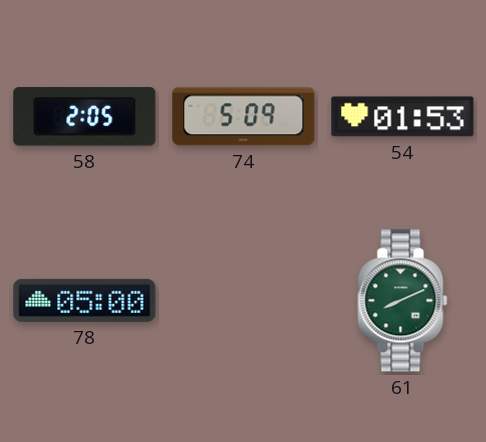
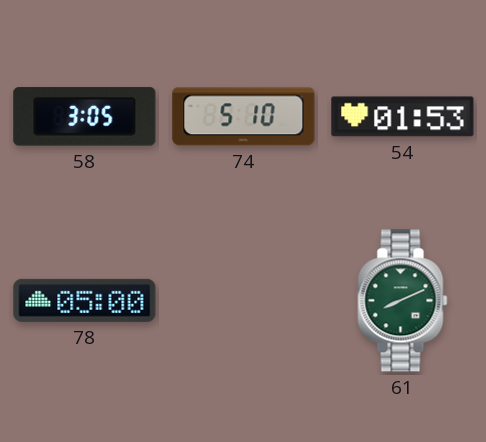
58: 2:05 -> 3:05
74: 5:09 -> 5:10
